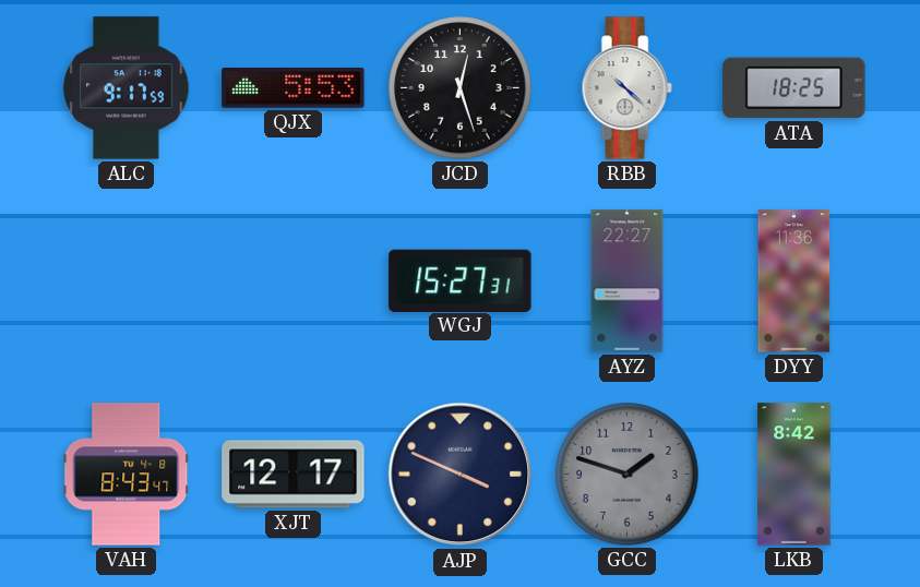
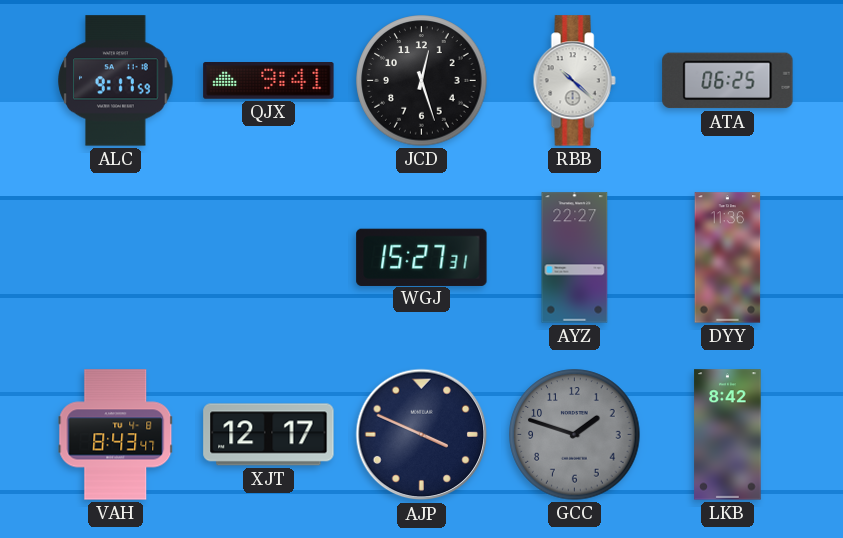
QJX: 5:53 -> 9:41
ATA: 18:25 -> 06:25
